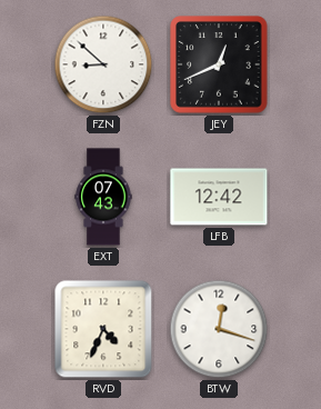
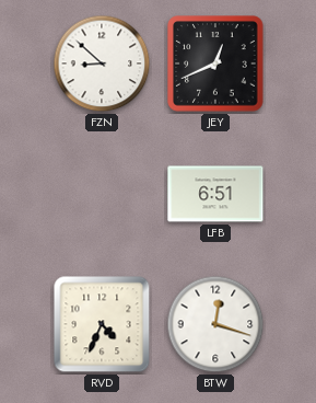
EXT: 07:43 -> none
LFB: 12:42 -> 6:51
